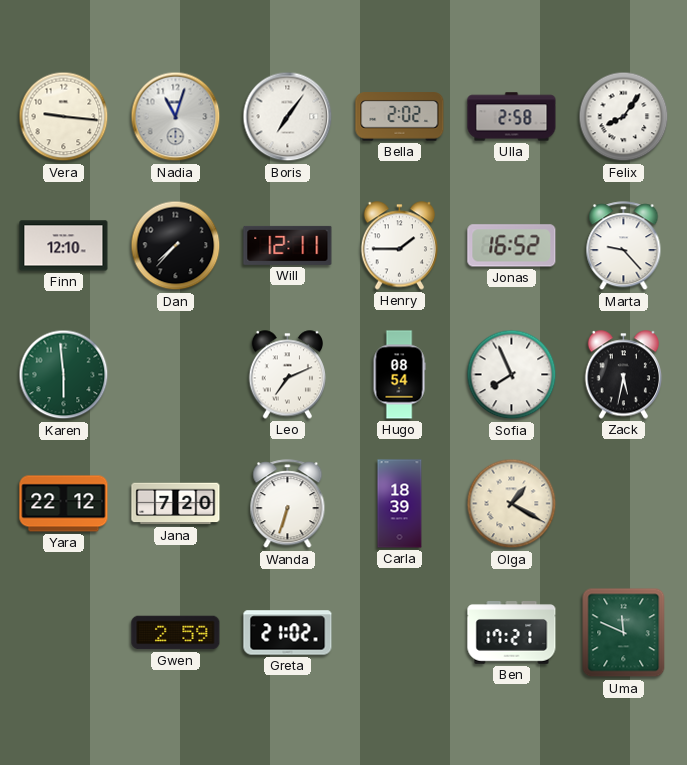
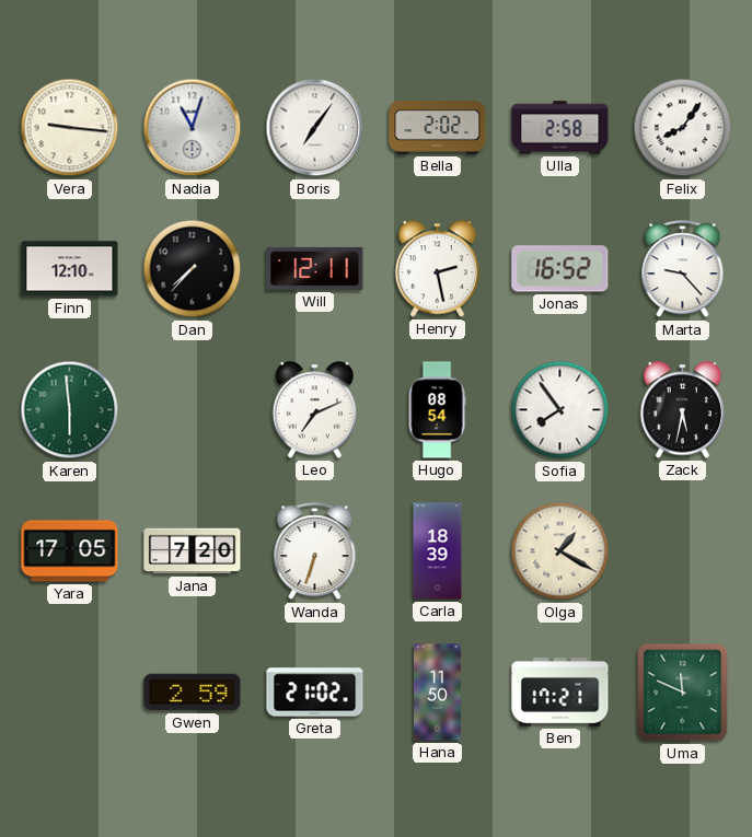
Henry: 1:45 -> 2:28
Sofia: 7:56 -> 7:54
Yara: 22:12 -> 17:05
Hana: none -> 11:50
